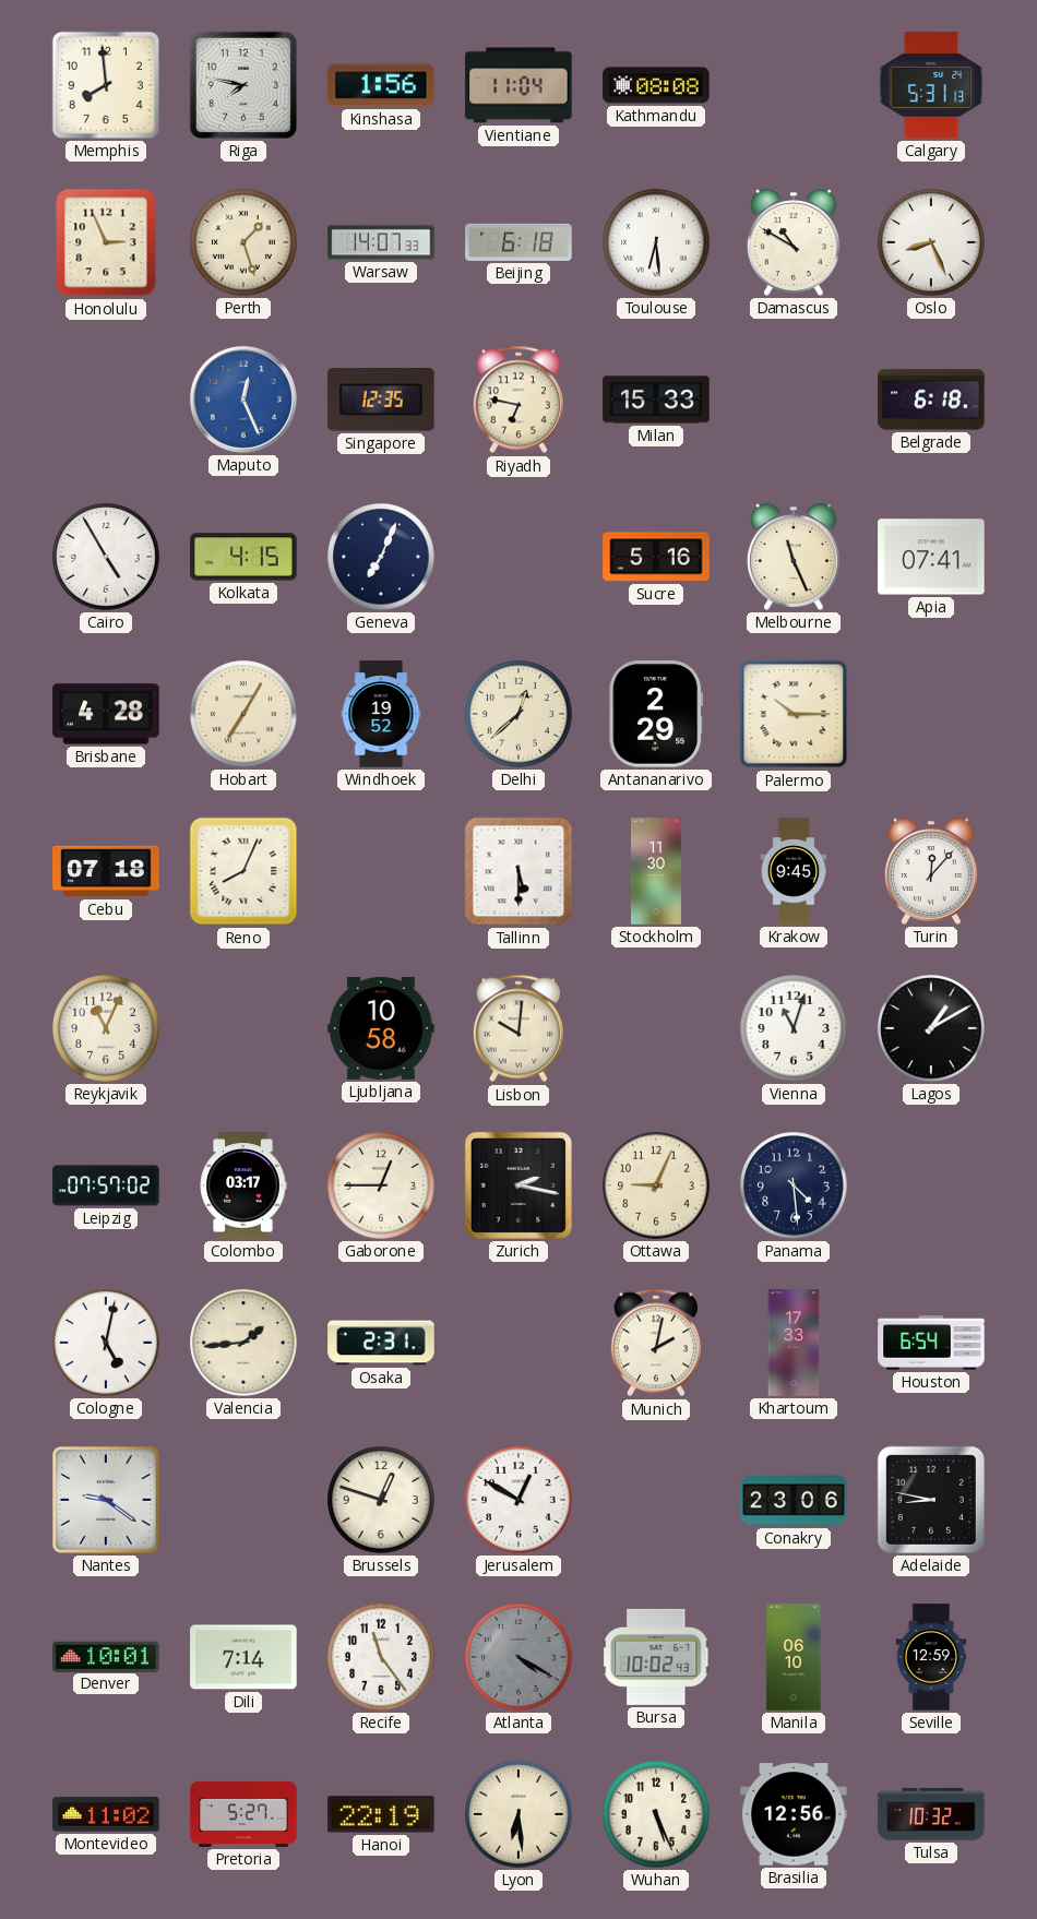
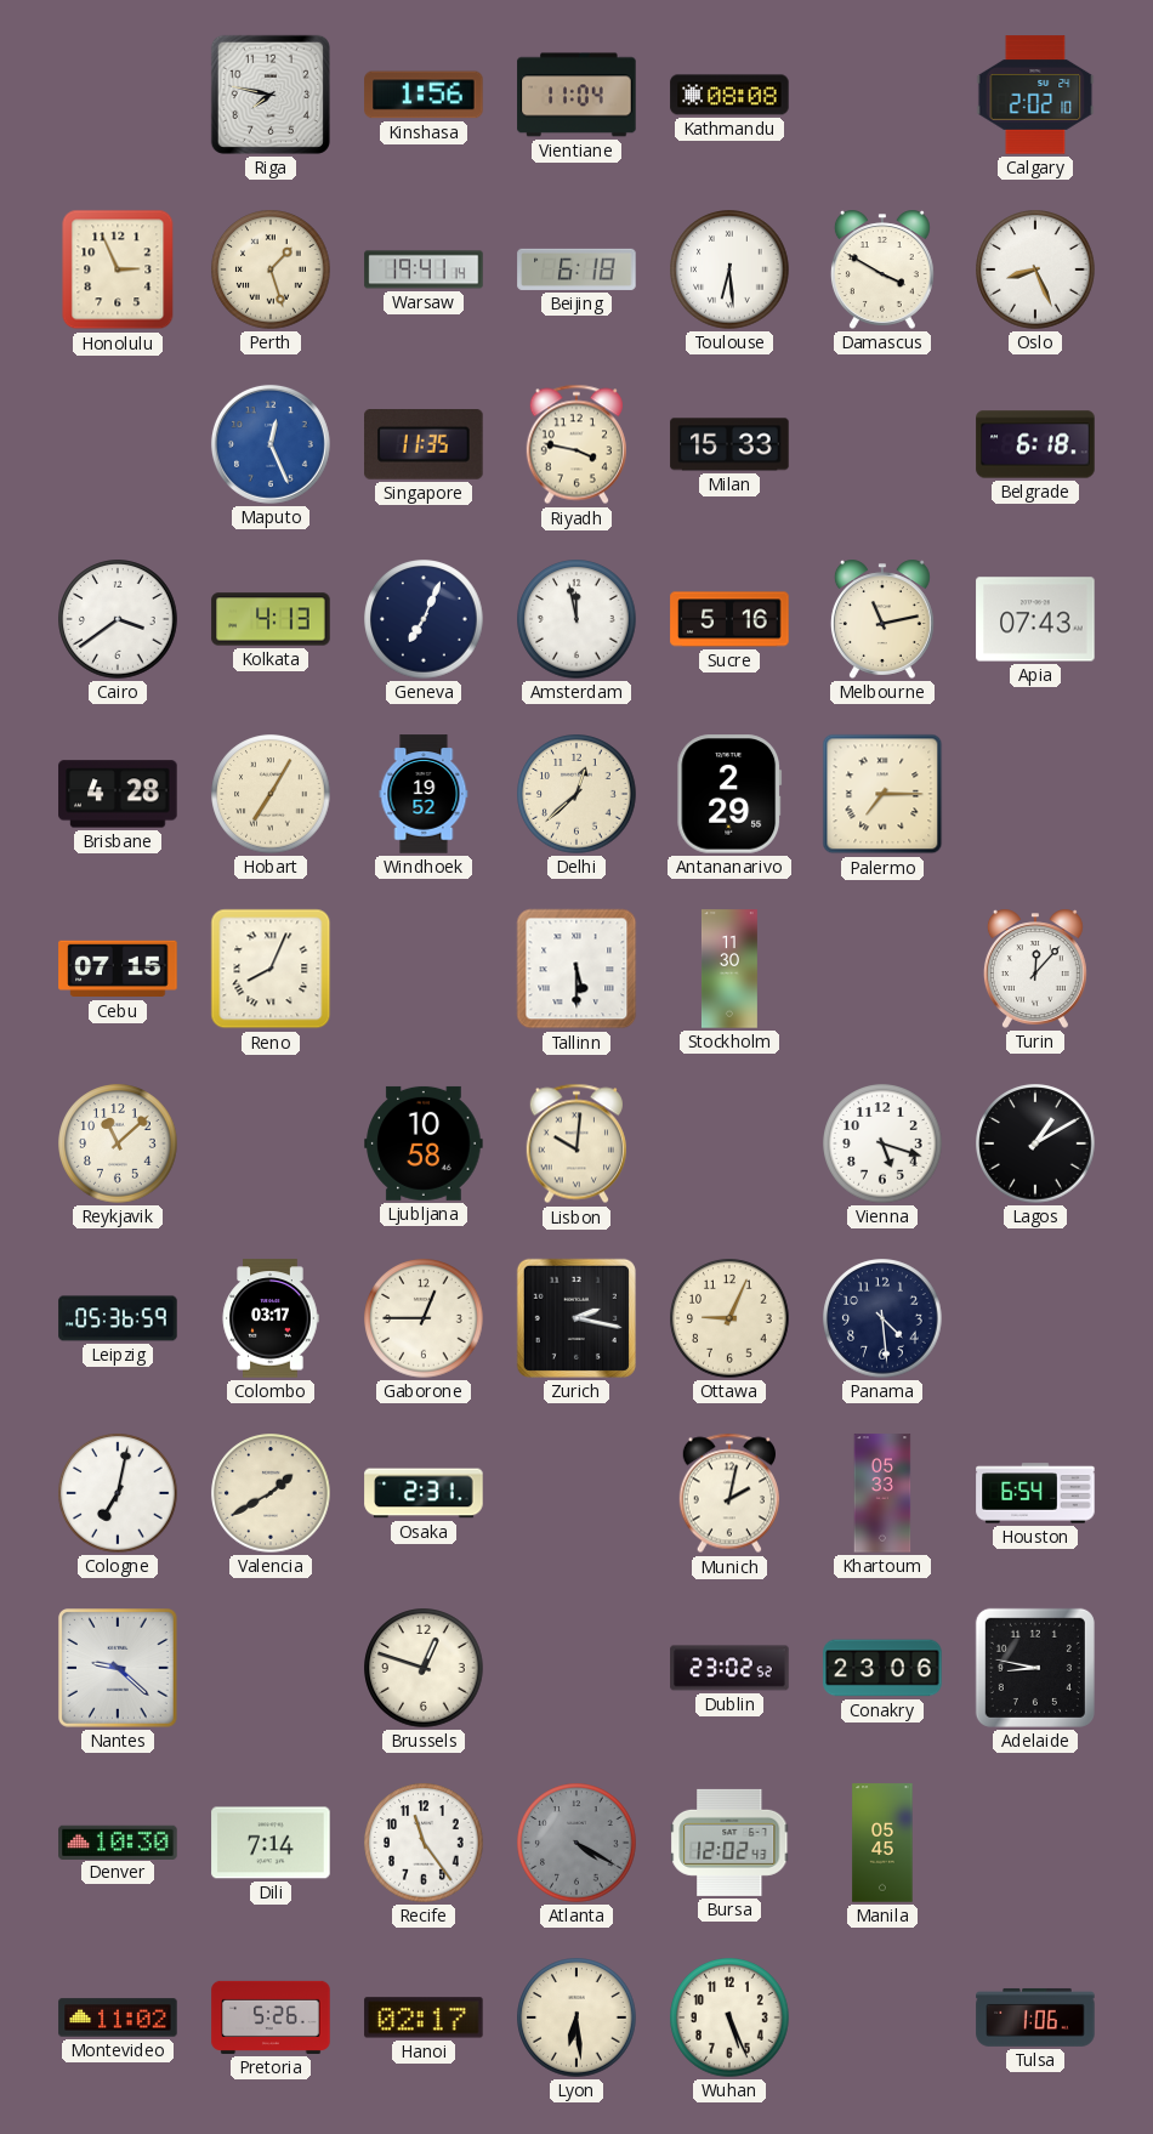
Memphis: 7:59 -> none
Calgary: 5:31 -> 2:02
Warsaw: 14:07 -> 19:41
Damascus: 10:50 -> 3:50
Singapore: 12:35 -> 11:35
Riyadh: 6:47 -> 3:47
Cairo: 4:55 -> 3:39
Kolkata: 4:15 -> 4:13
Amsterdam: none -> 11:58
Melbourne: 11:26 -> 11:13
Apia: 07:41 -> 07:43
Palermo: 10:15 -> 7:15
Cebu: 07:18 -> 07:15
Krakow: 9:45 -> none
Reykjavik: 11:04 -> 11:08
Vienna: 11:03 -> 5:18
Leipzig: 07:57 -> 05:36
Cologne: 5:02 -> 7:02
Valencia: 1:44 -> 1:40
Khartoum: 17:33 -> 05:33
Nantes: 9:21 -> 9:22
Jerusalem: 12:50 -> none
Dublin: none -> 23:02
Denver: 10:01 -> 10:30
Bursa: 10:02 -> 12:02
Manila: 06:10 -> 05:45
Seville: 12:59 -> none
Pretoria: 5:27 -> 5:26
Hanoi: 22:19 -> 02:17
Brasilia: 12:56 -> none
Tulsa: 10:32 -> 1:06
